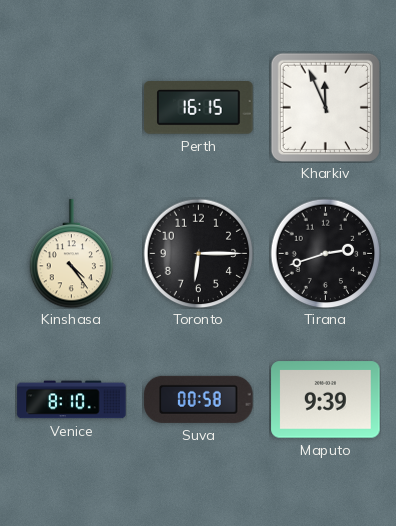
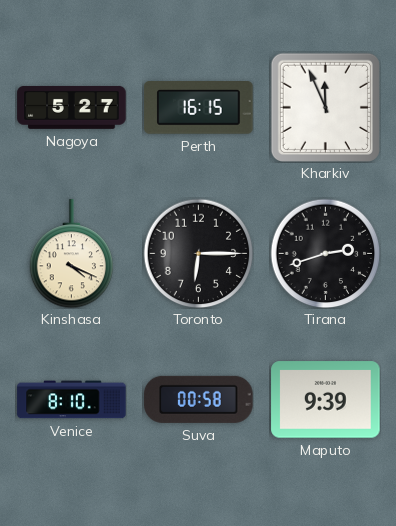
Nagoya: none -> 5:27
Kinshasa: 4:24 -> 4:19
